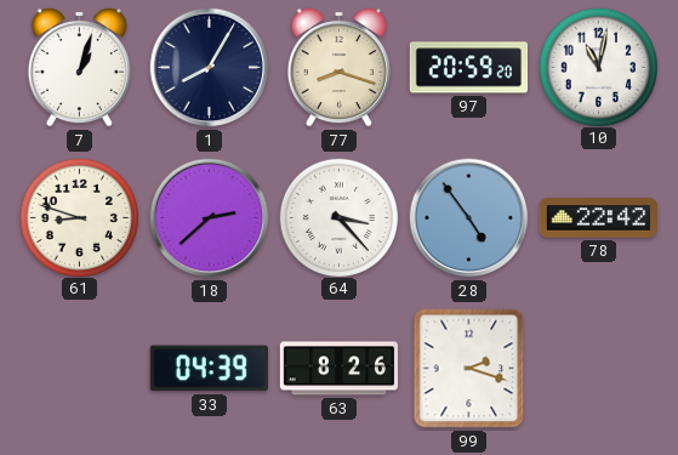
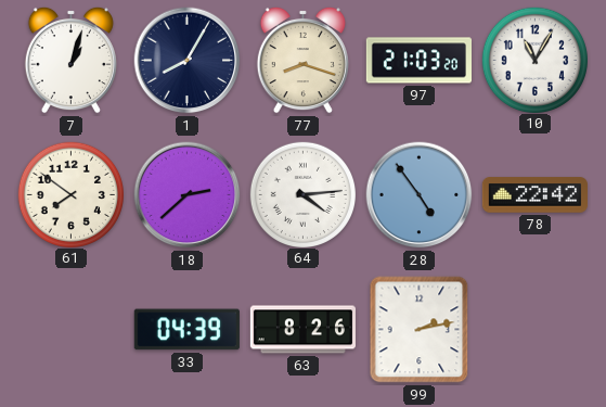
97: 20:59 -> 21:03
10: 11:02 -> 11:05
61: 8:48 -> 7:51
64: 3:23 -> 4:14
99: 2:18 -> 2:13
